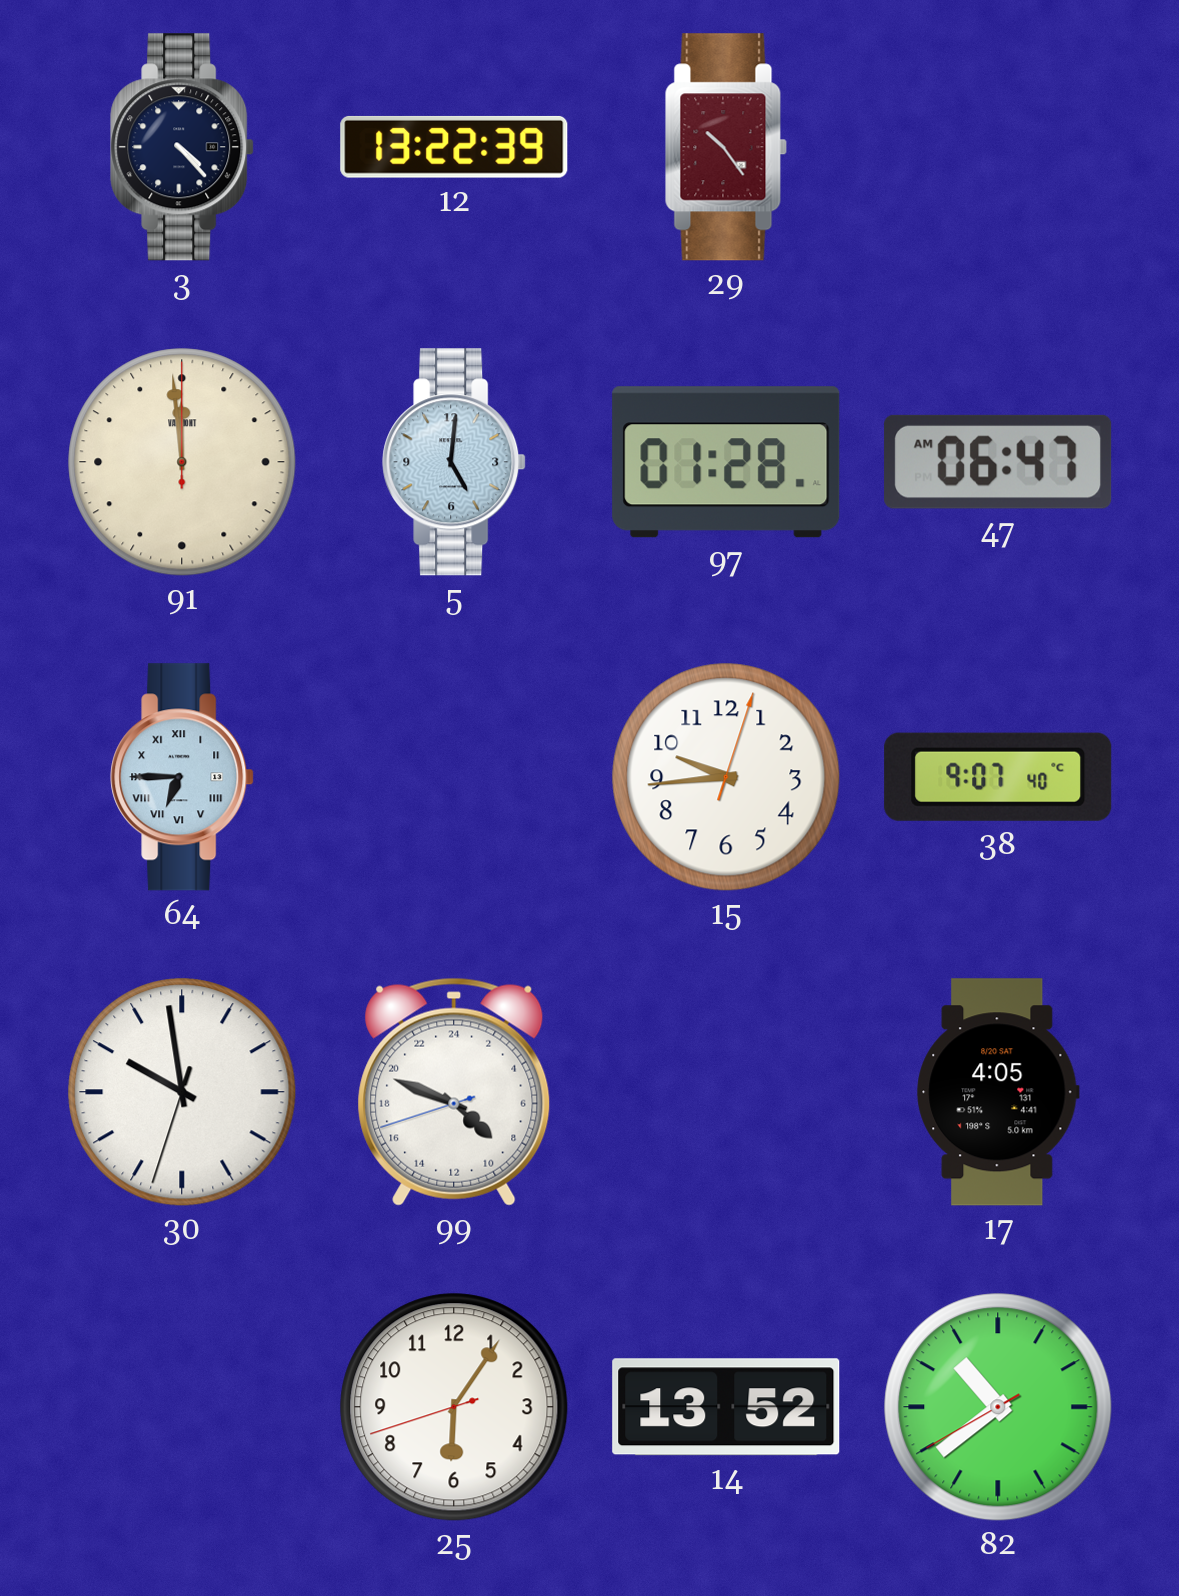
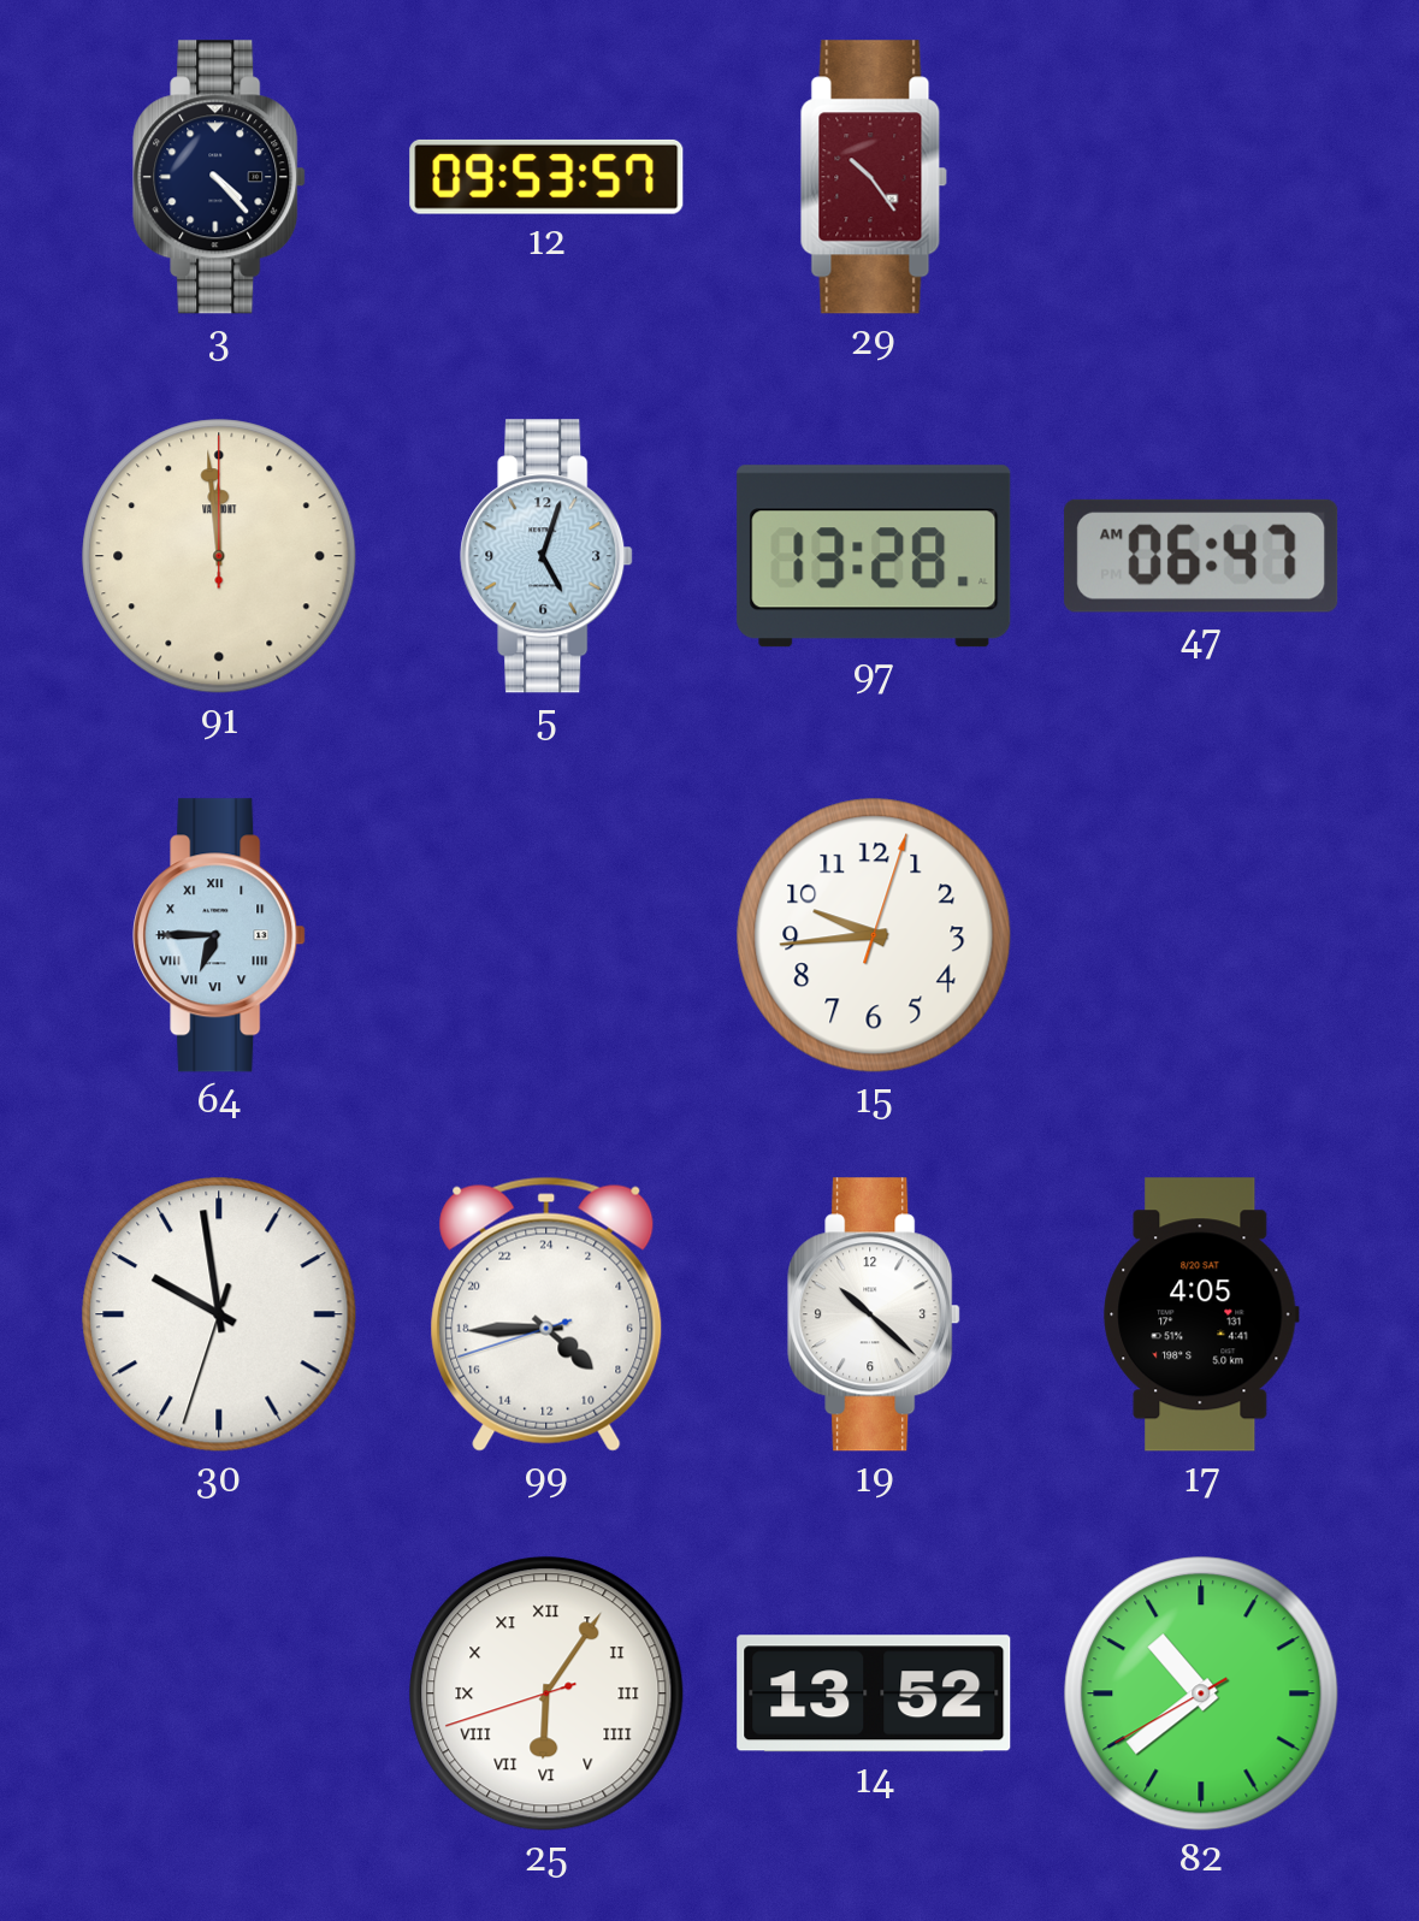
12: 13:22 -> 09:53
5: 5:01 -> 5:03
97: 01:28 -> 13:28
38: 9:07 -> none
99: 8:48 -> 8:44
19: none -> 10:22
25 numerals: Arabic -> Roman
